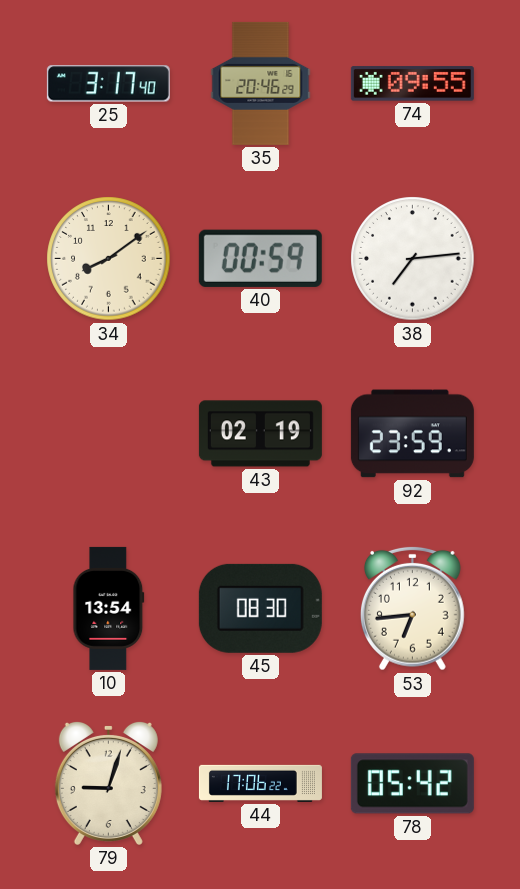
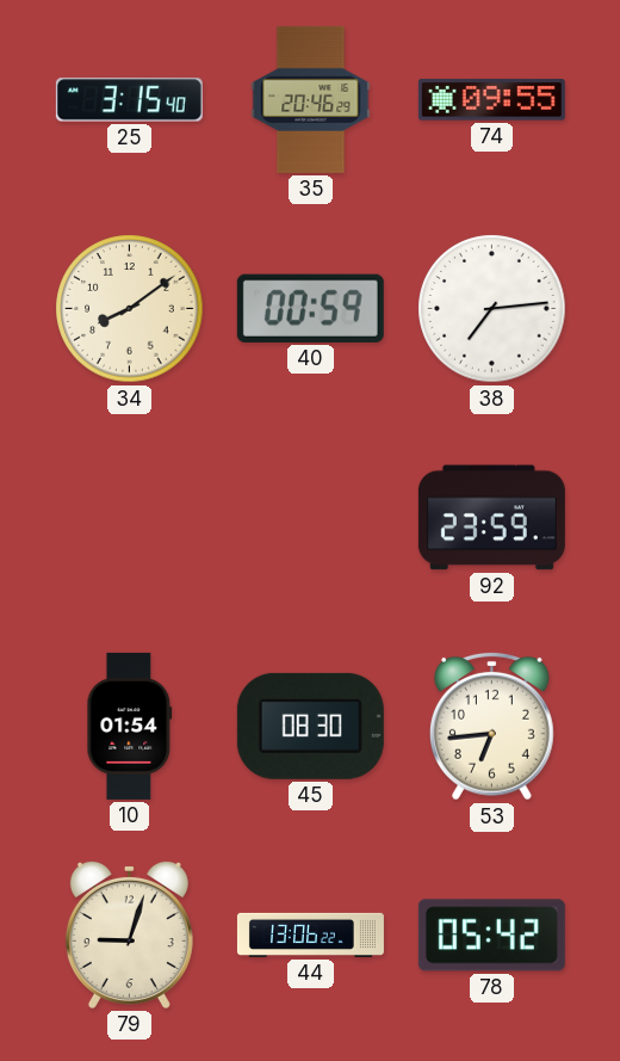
25: 3:17 -> 3:15
43: 02:19 -> none
10: 13:54 -> 01:54
44: 17:06 -> 13:06
